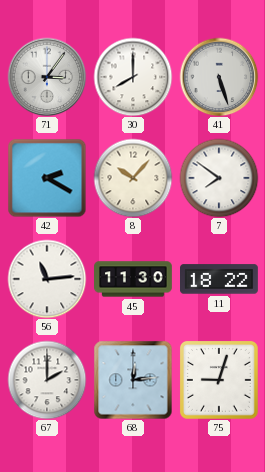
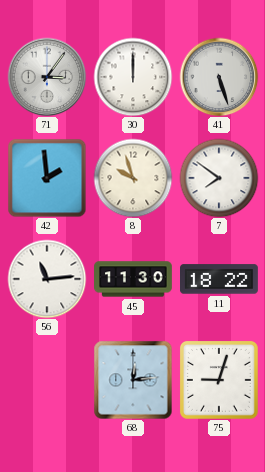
30: 8:00 -> 12:00
42: 2:20 -> 1:59
8: 10:07 -> 9:57
67: 2:00 -> none
